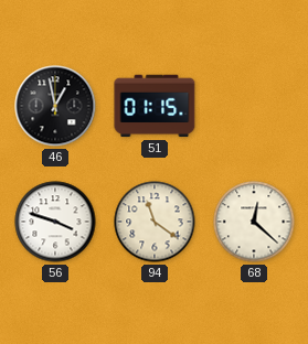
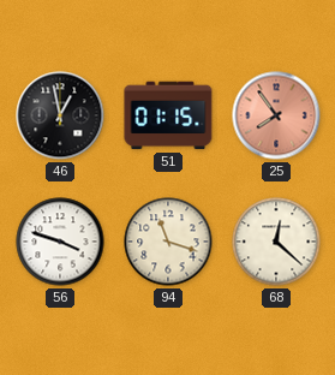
25: none -> 7:54
94: 11:21 -> 11:18
